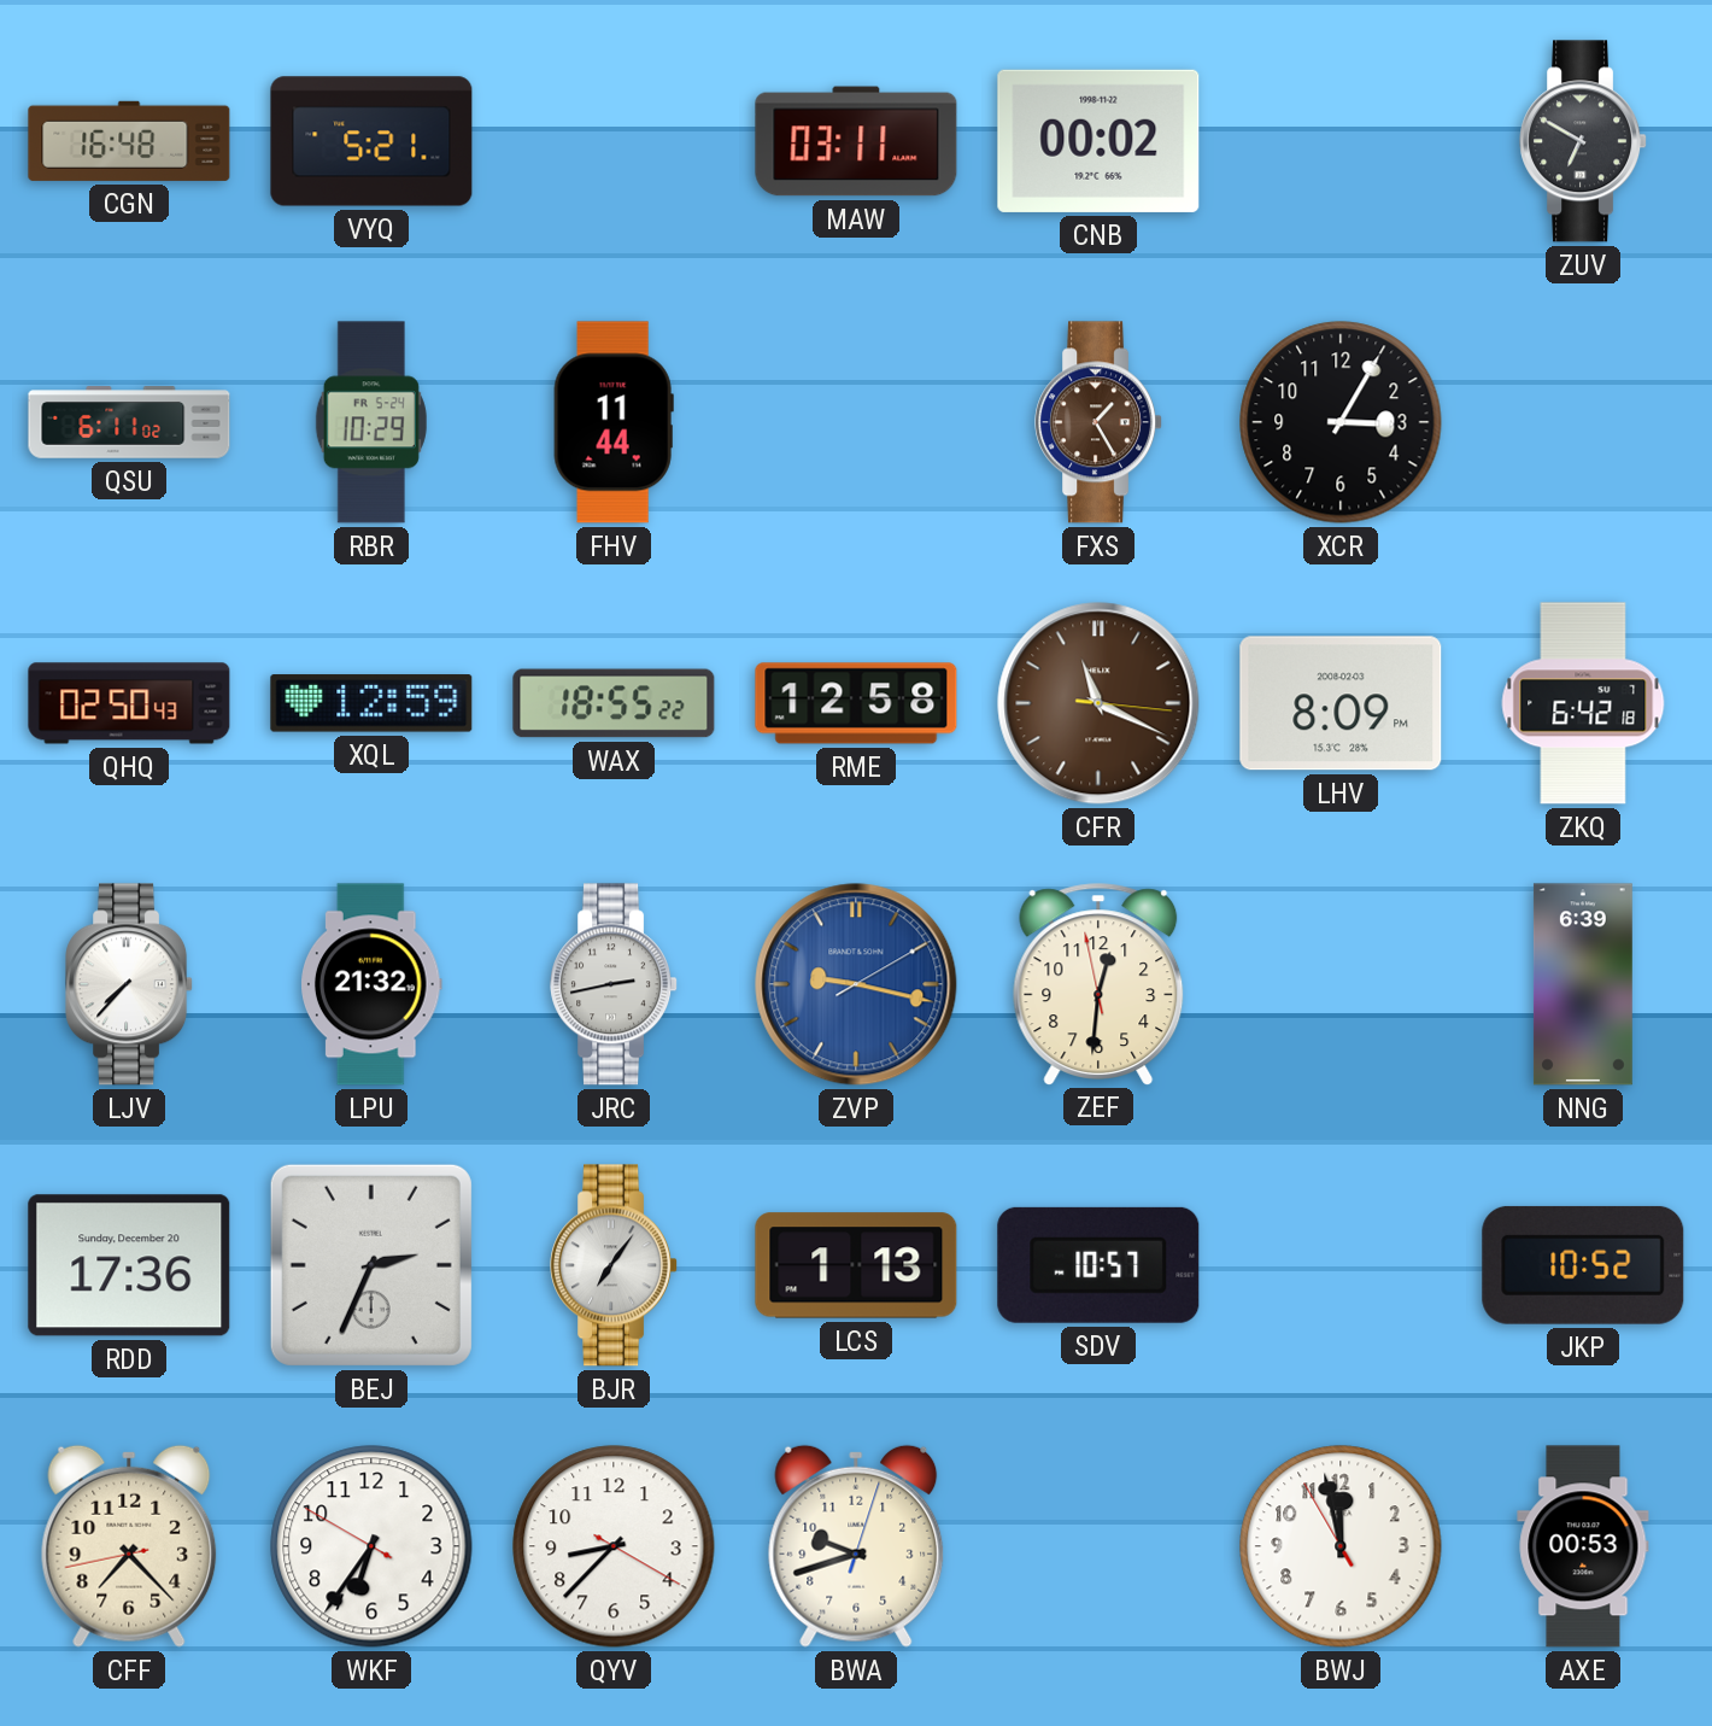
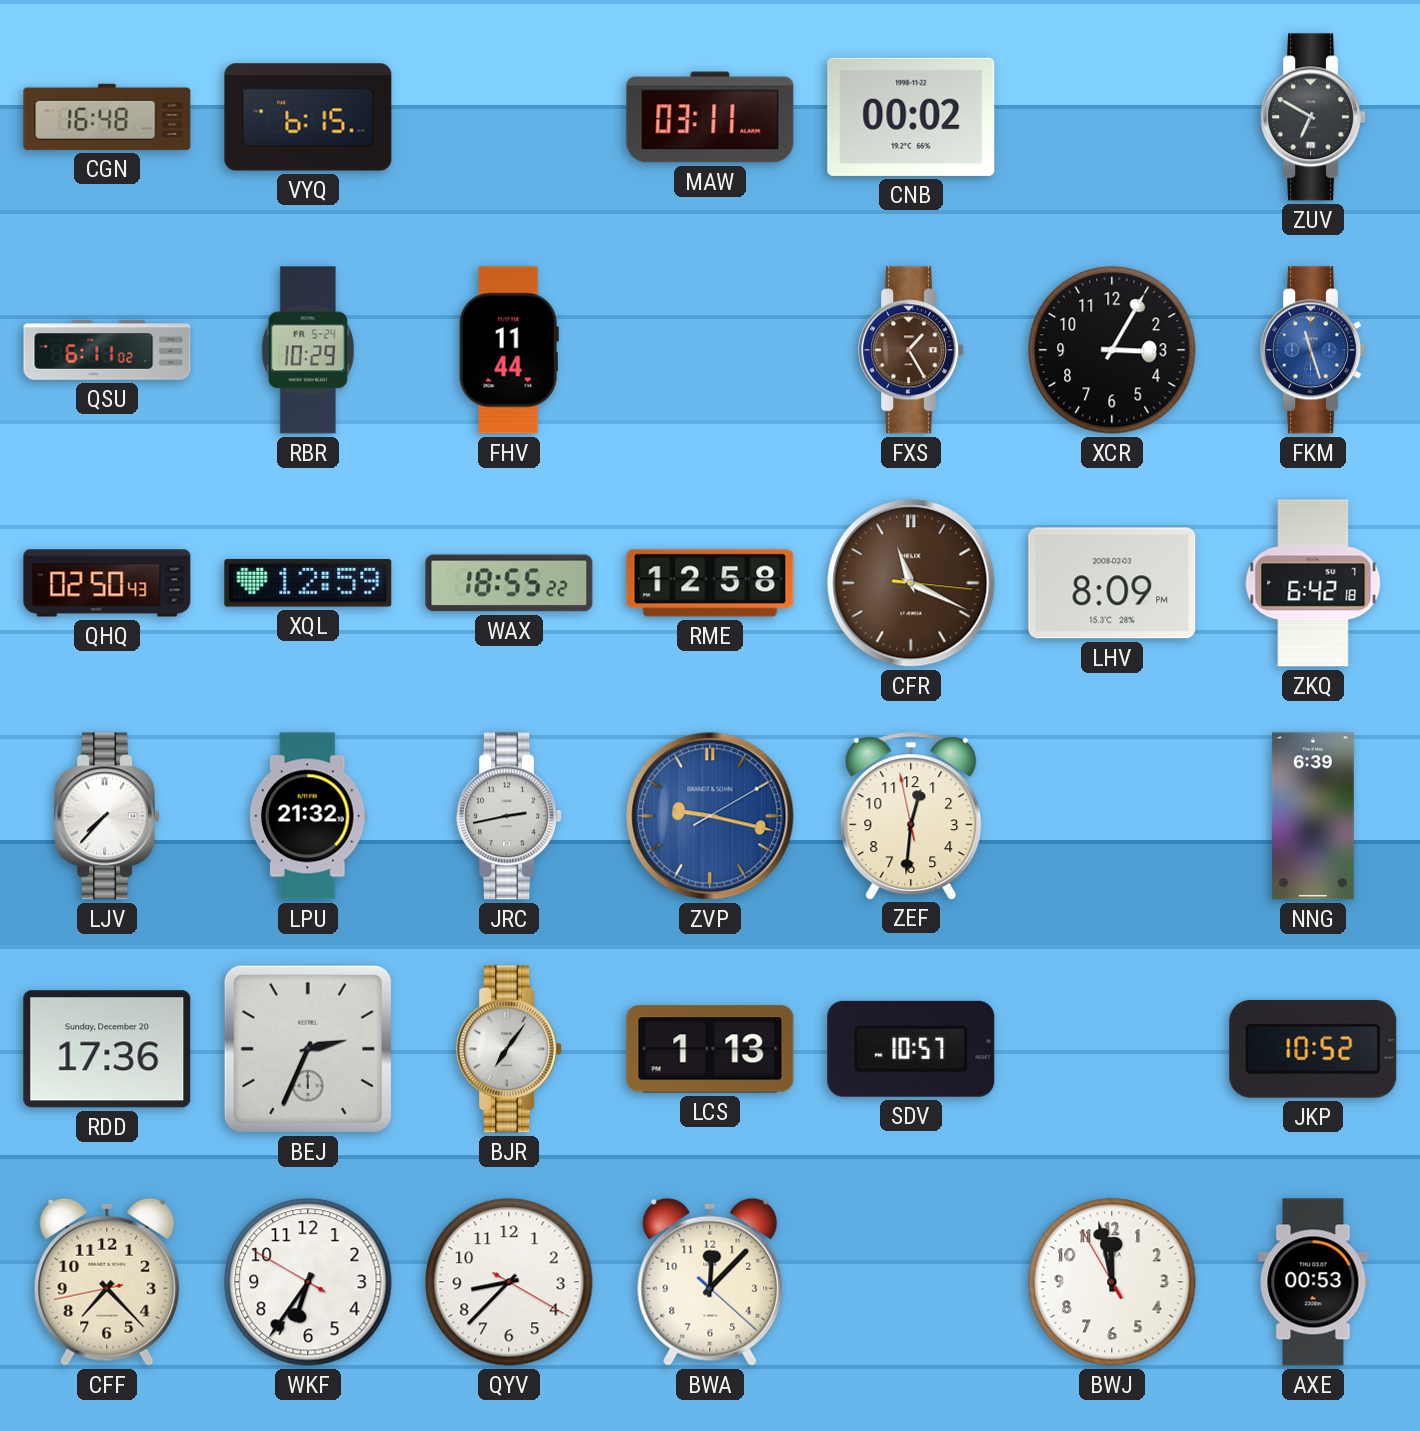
VYQ: 5:21 -> 6:15
FKM: none -> 11:27
BWA: 9:42 -> 12:07
